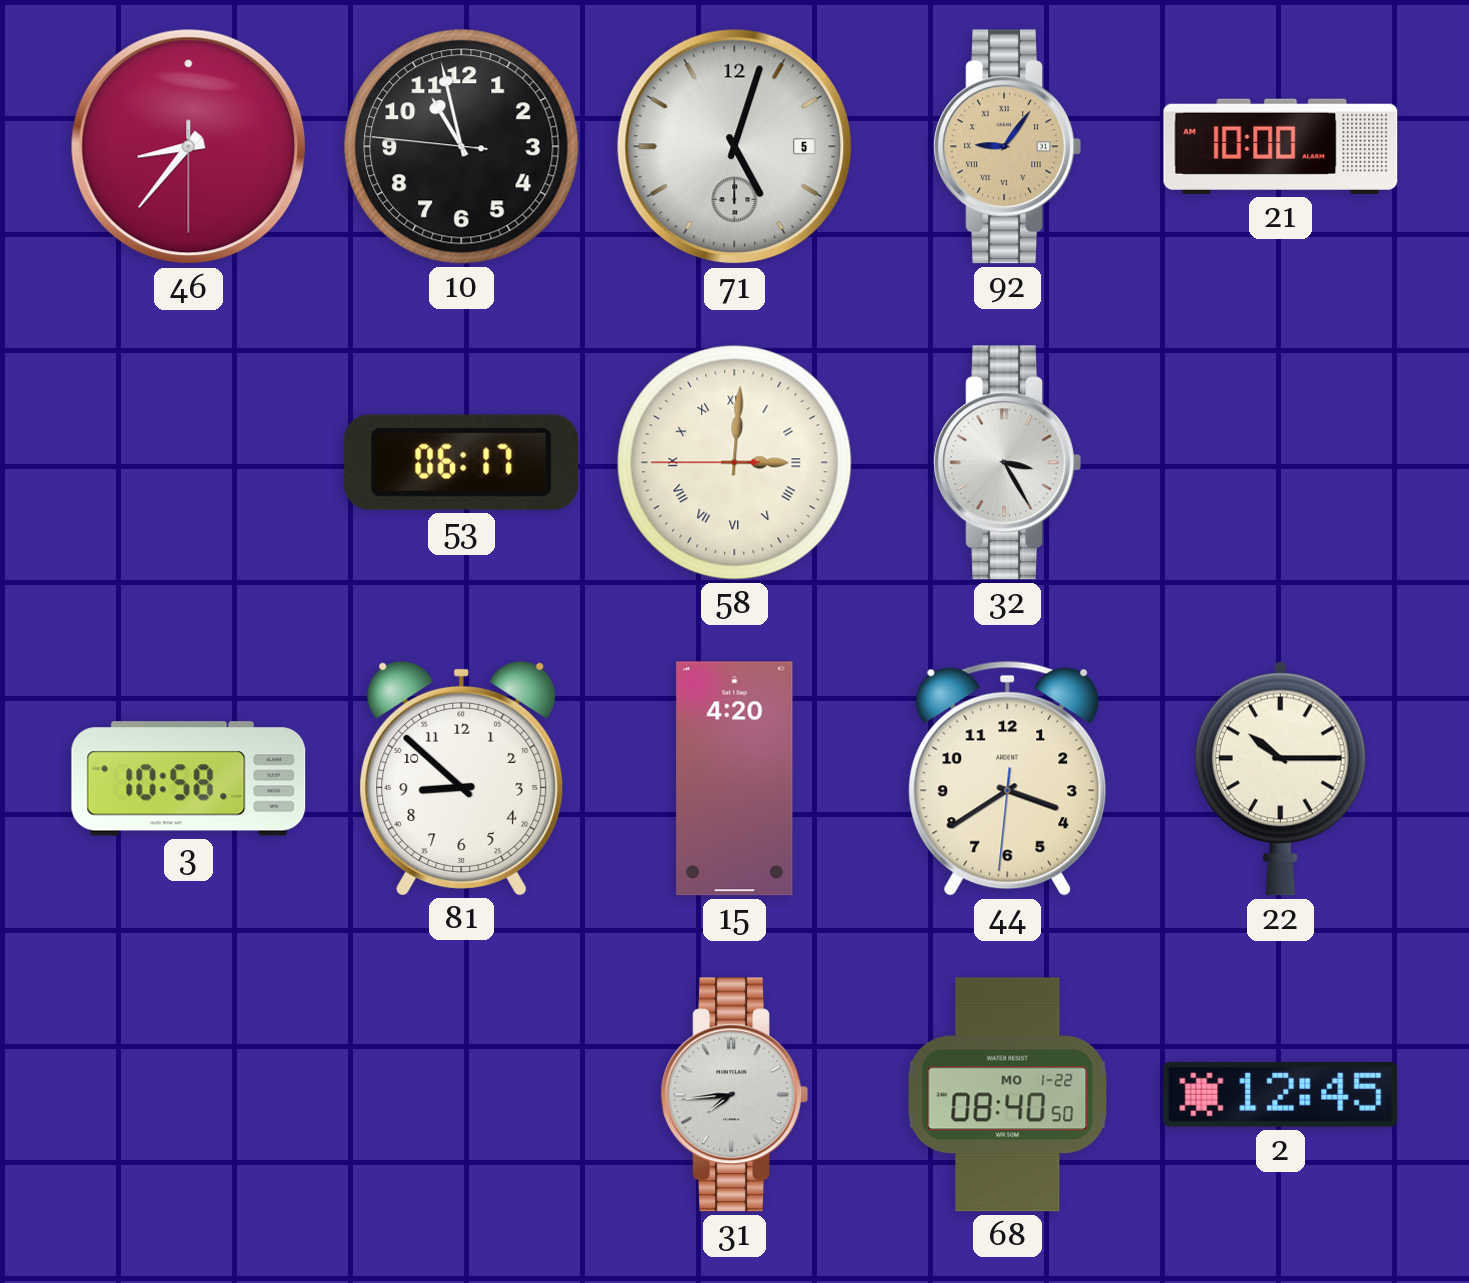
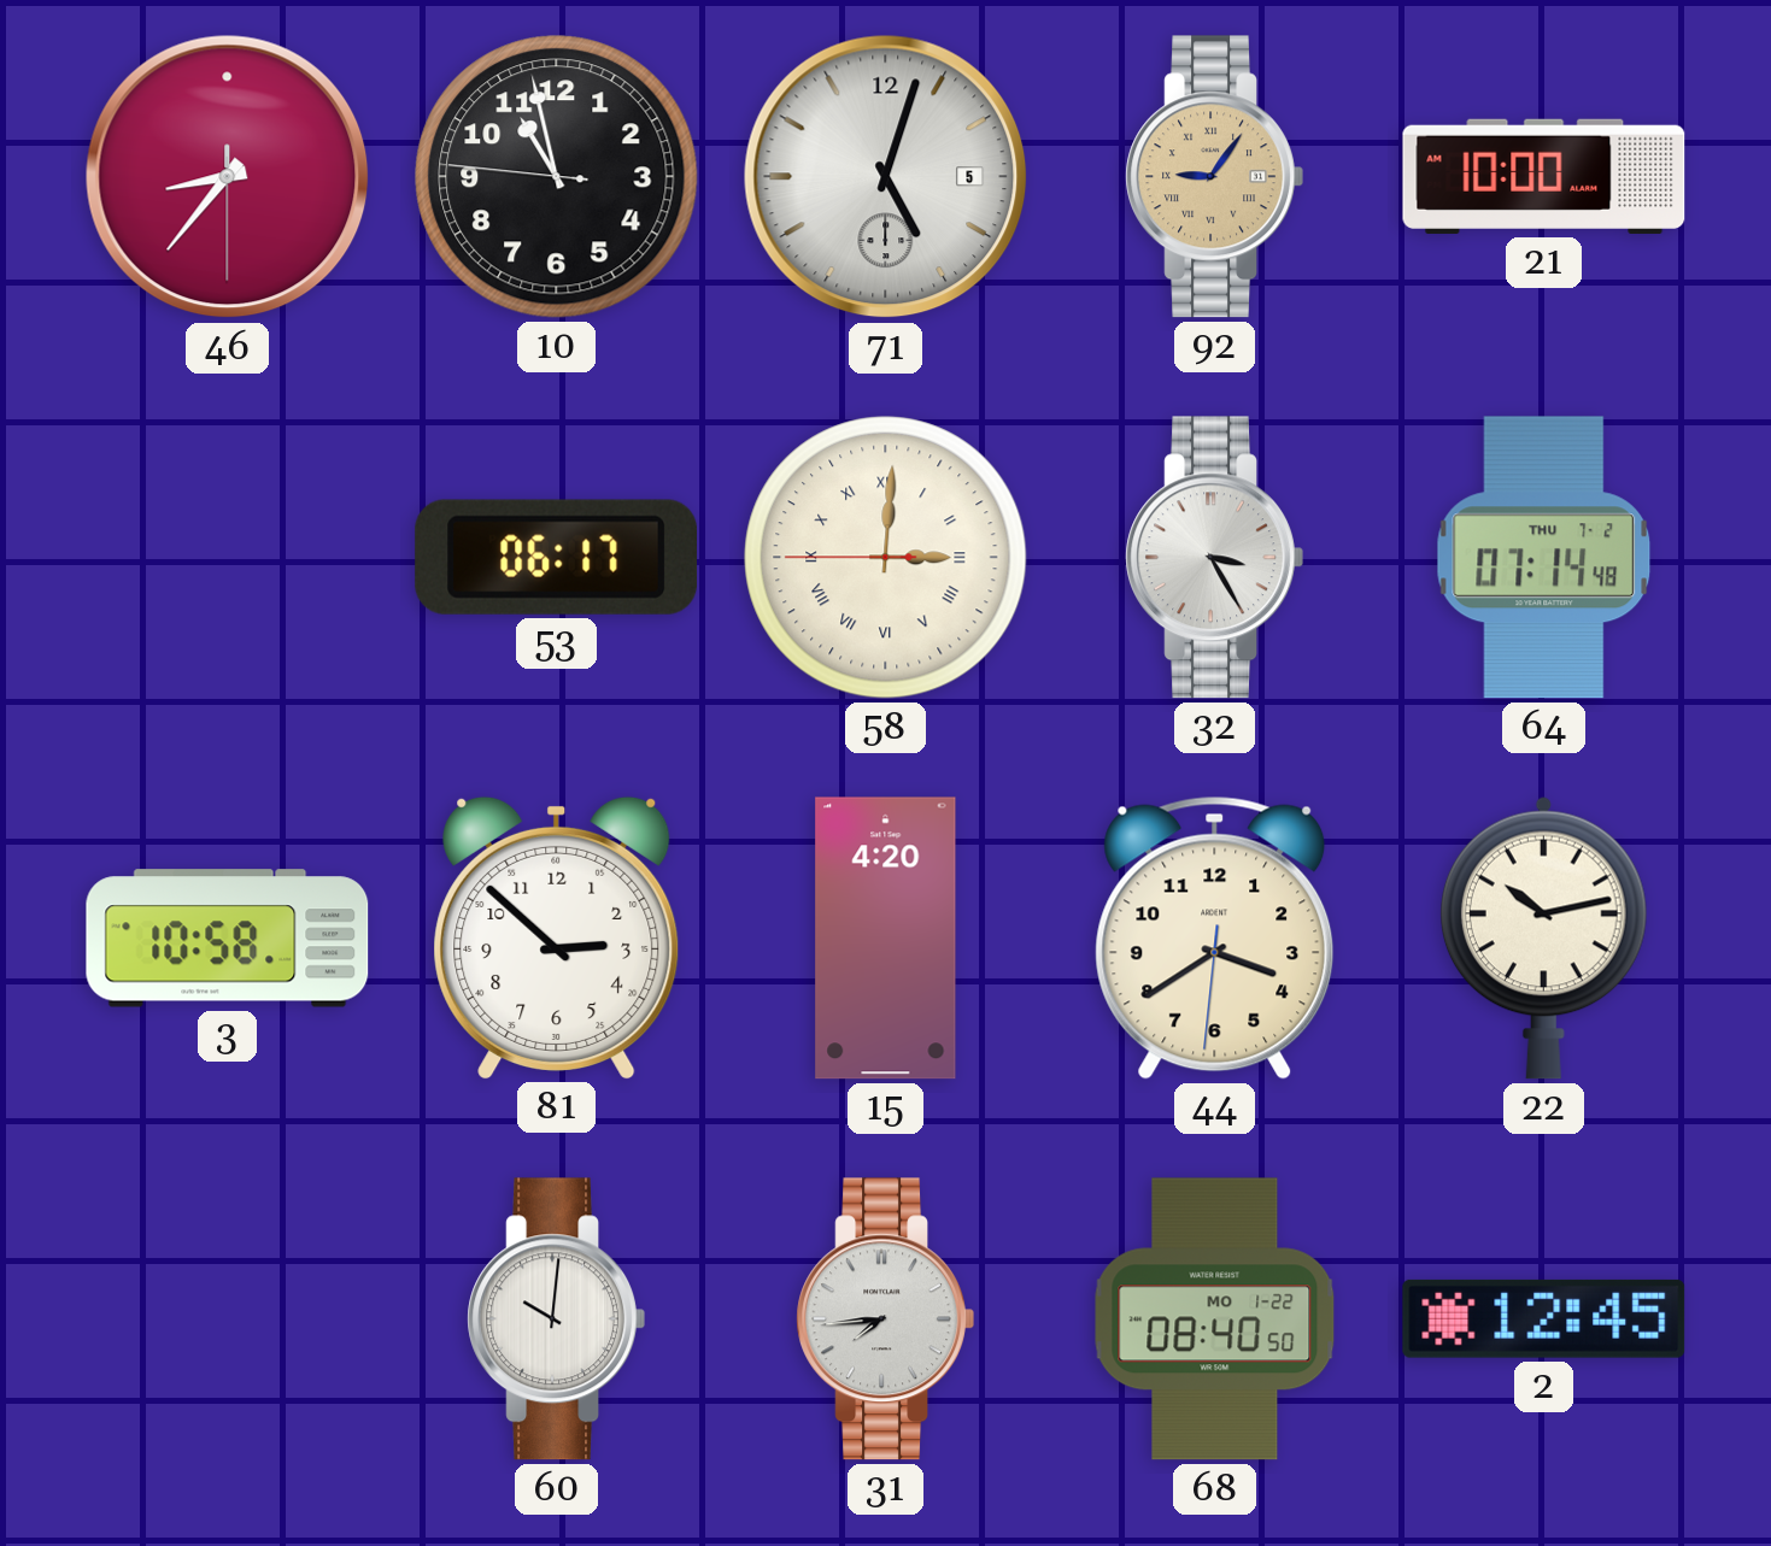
64: none -> 07:14
81: 8:52 -> 2:52
22: 10:15 -> 10:13
60: none -> 10:01
